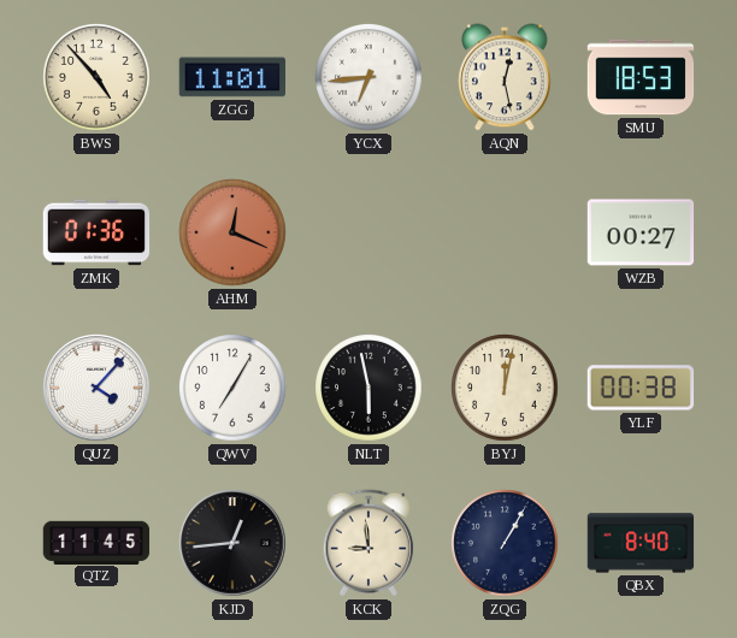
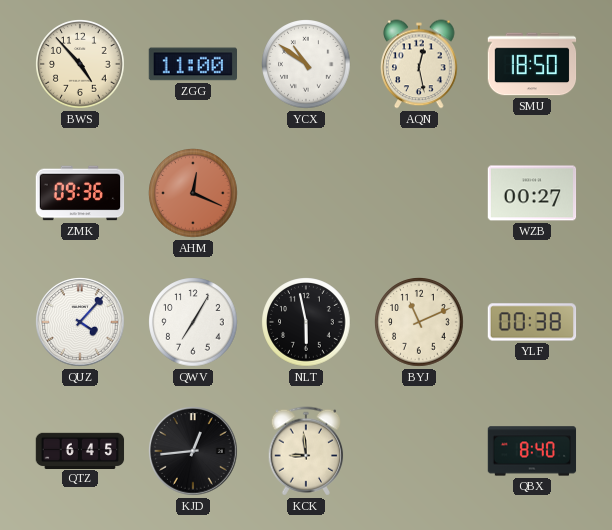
ZGG: 11:01 -> 11:00
YCX: 6:44 -> 10:51
SMU: 18:53 -> 18:50
ZMK: 01:36 -> 09:36
BYJ: 12:02 -> 11:11
QTZ: 11:45 -> 6:45
ZQG: 1:05 -> none
